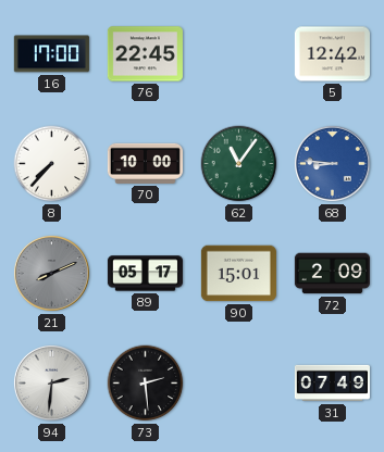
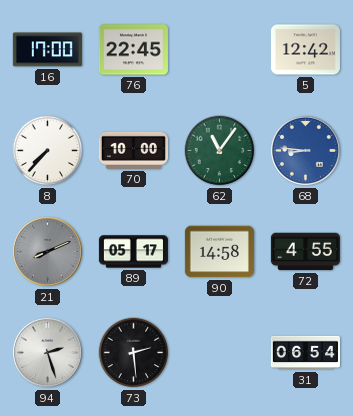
90: 15:01 -> 14:58
72: 2:09 -> 4:55
94: 2:31 -> 2:27
31: 07:49 -> 06:54
